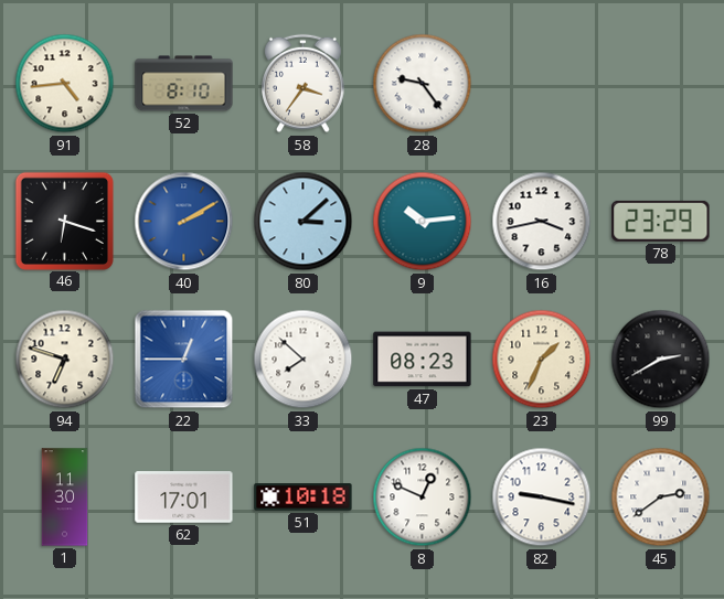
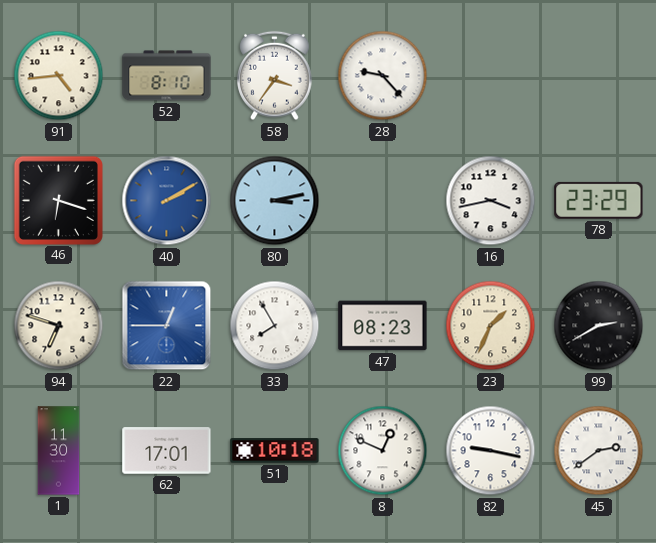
28: 9:24 -> 9:23
80: 3:08 -> 3:13
9: 10:14 -> none
33: 7:52 -> 7:55
